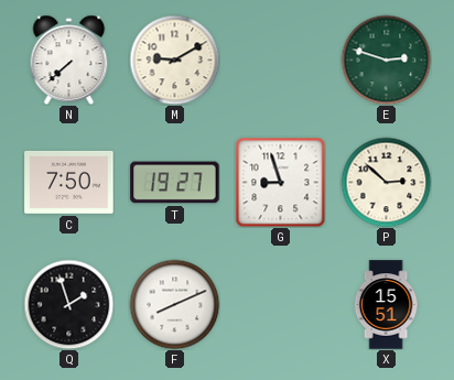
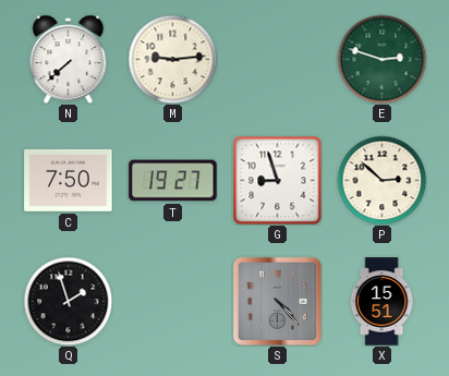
M: 9:10 -> 9:14
F: 8:11 -> none
S: none -> 4:23
